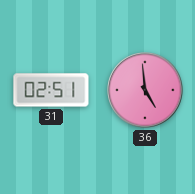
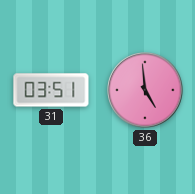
31: 02:51 -> 03:51
